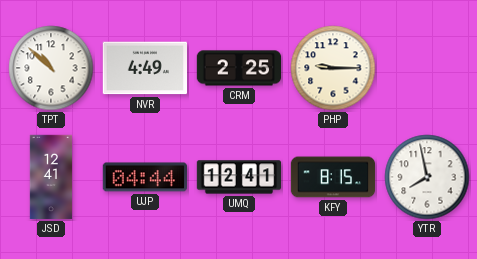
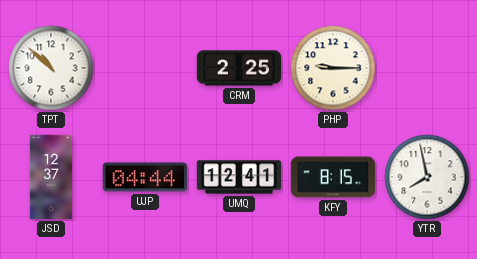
NVR: 4:49 -> none
JSD: 12:41 -> 12:37
